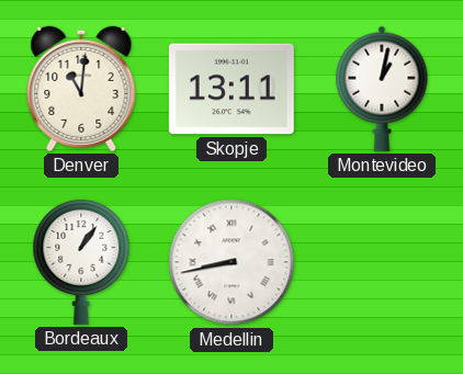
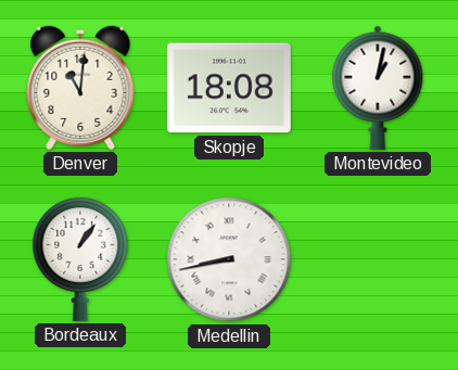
Skopje: 13:11 -> 18:08
